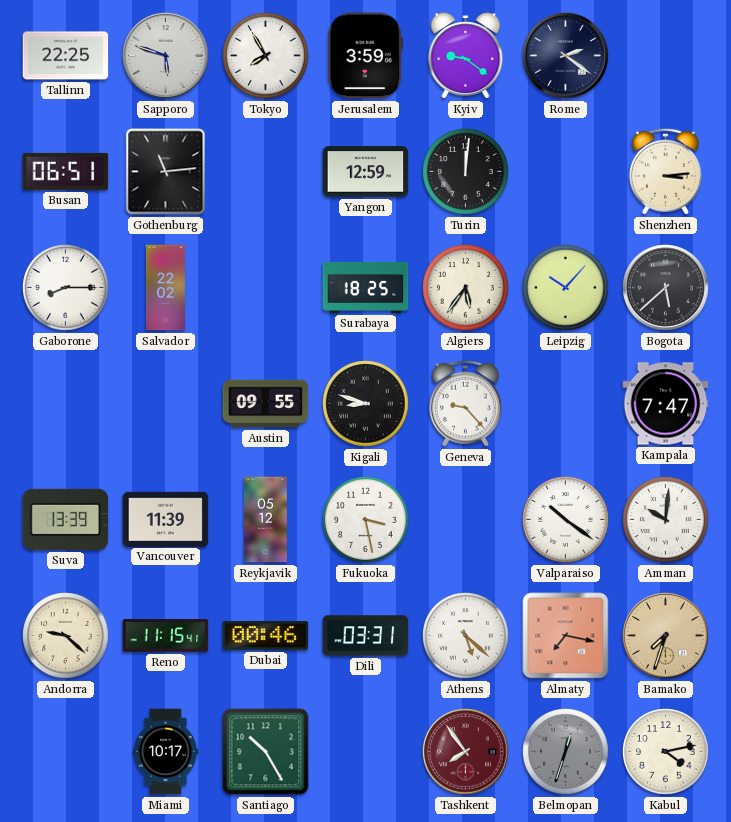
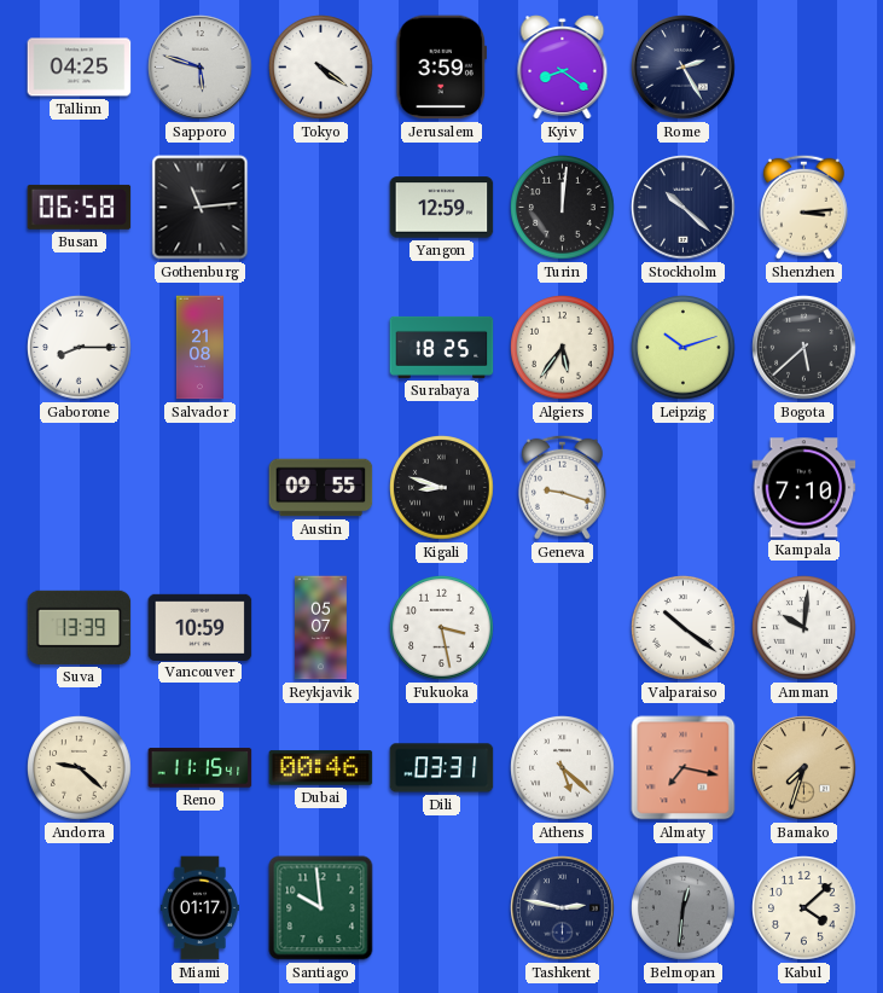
Tallinn: 22:25 -> 04:25
Tokyo: 7:55 -> 4:21
Kyiv: 9:21 -> 8:21
Rome: 2:21 -> 2:25
Busan: 06:51 -> 06:58
Stockholm: none -> 10:22
Salvador: 22:02 -> 21:08
Leipzig: 10:07 -> 10:12
Geneva: 9:23 -> 9:18
Kampala: 7:47 -> 7:10
Vancouver: 11:39 -> 10:59
Reykjavik: 05:12 -> 05:07
Miami: 10:17 -> 01:17
Santiago: 10:25 -> 9:59
Tashkent: 7:54 -> 2:47
Tashkent dial: burgundy -> navy
Belmopan: 12:33 -> 12:31
Kabul: 4:13 -> 4:08
